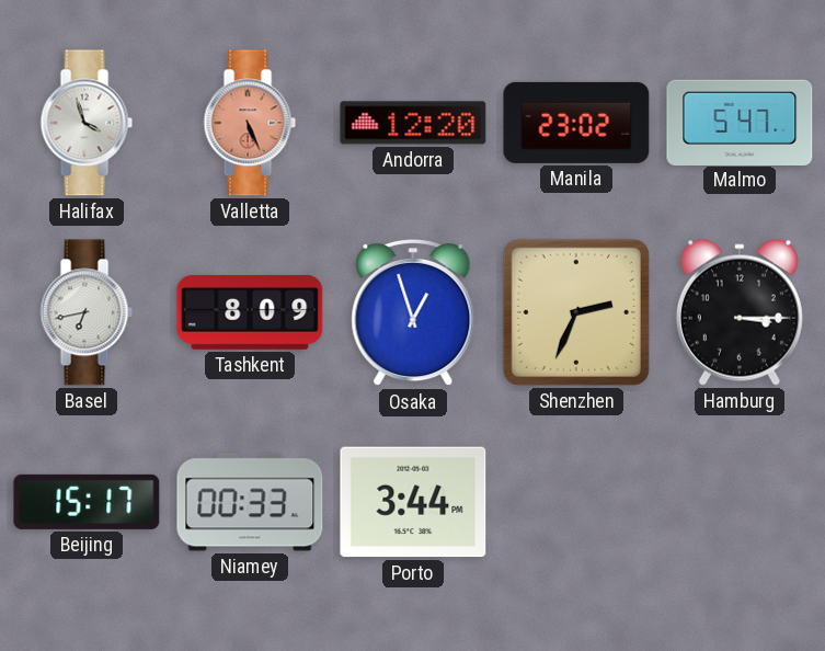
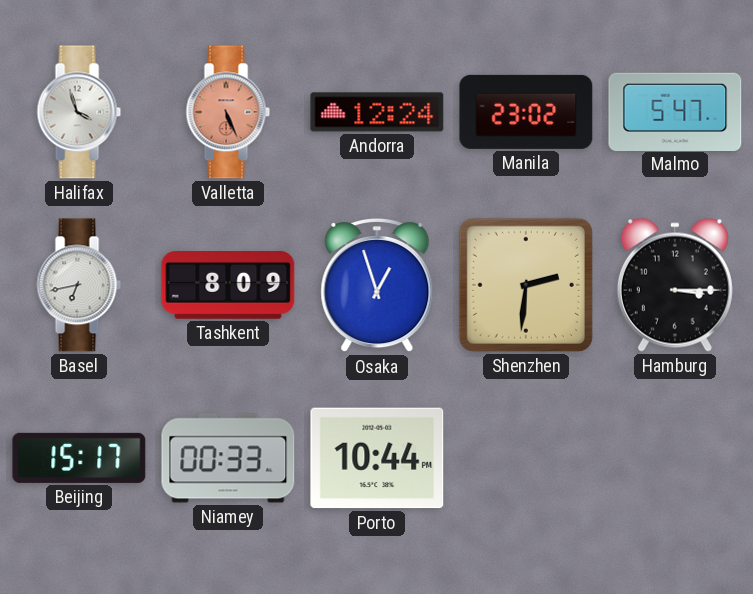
Andorra: 12:20 -> 12:24
Shenzhen: 2:34 -> 2:31
Porto: 3:44 -> 10:44
